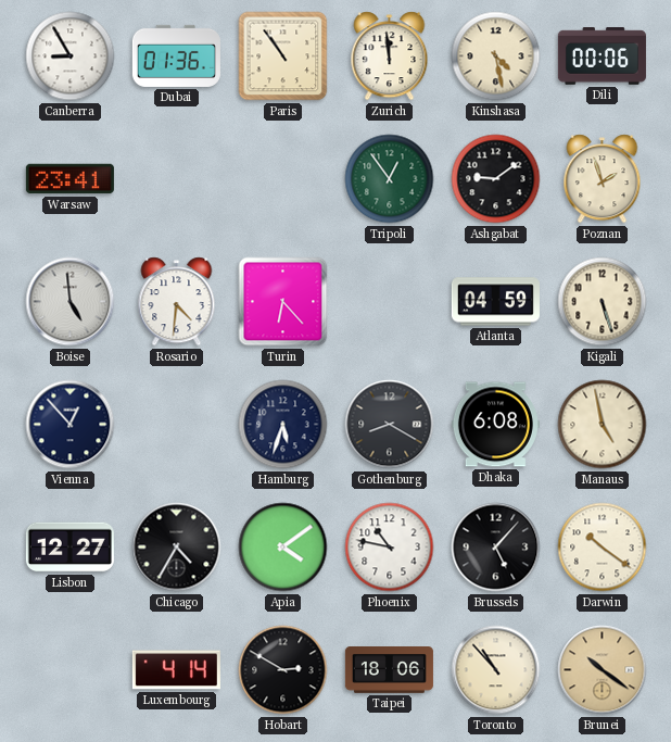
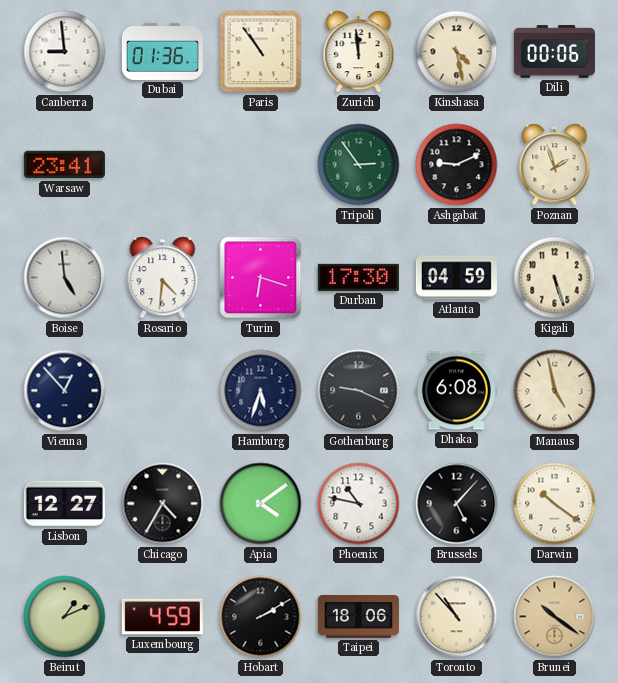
Canberra: 8:55 -> 8:59
Tripoli: 12:54 -> 2:54
Ashgabat: 9:09 -> 9:11
Turin: 6:23 -> 6:18
Durban: none -> 17:30
Gothenburg: 8:20 -> 9:19
Beirut: none -> 1:11
Luxembourg: 4:14 -> 4:59
Hobart: 2:50 -> 2:10
